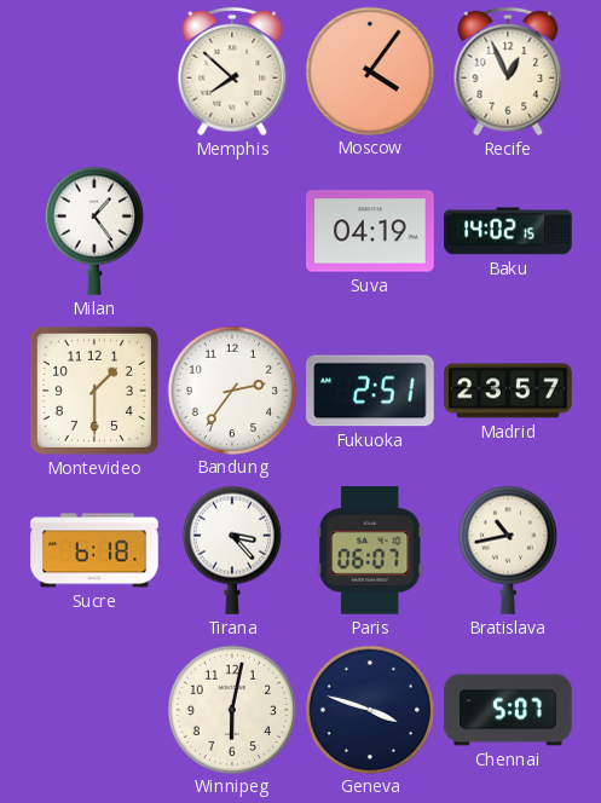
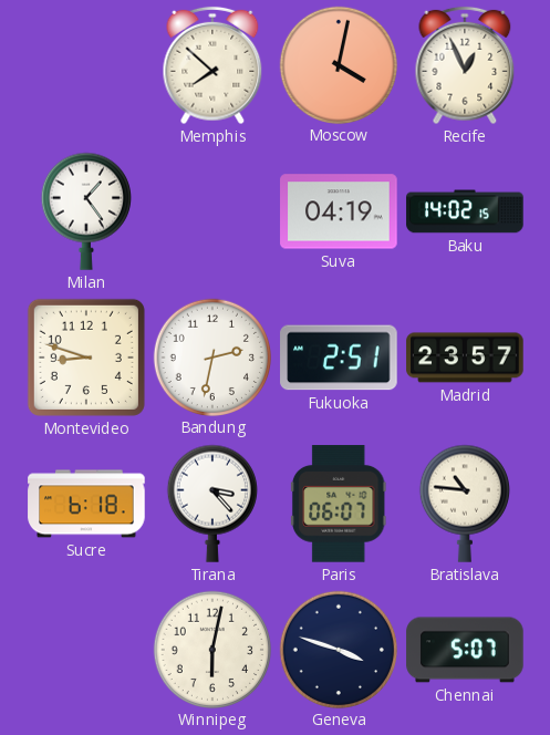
Moscow: 4:06 -> 4:02
Montevideo: 1:30 -> 8:48
Bandung: 2:36 -> 2:32
Bratislava: 10:43 -> 10:46
